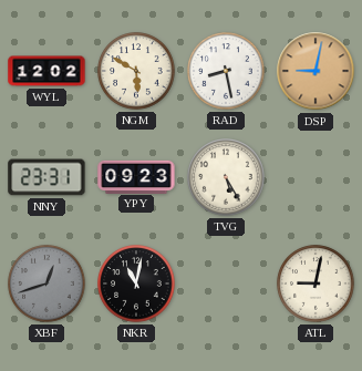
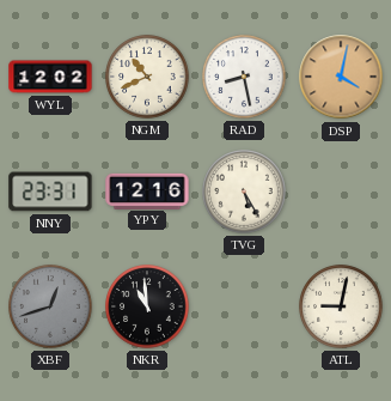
NGM: 5:50 -> 10:41
DSP: 9:02 -> 4:02
YPY: 09:23 -> 12:16
NKR: 11:02 -> 10:59
